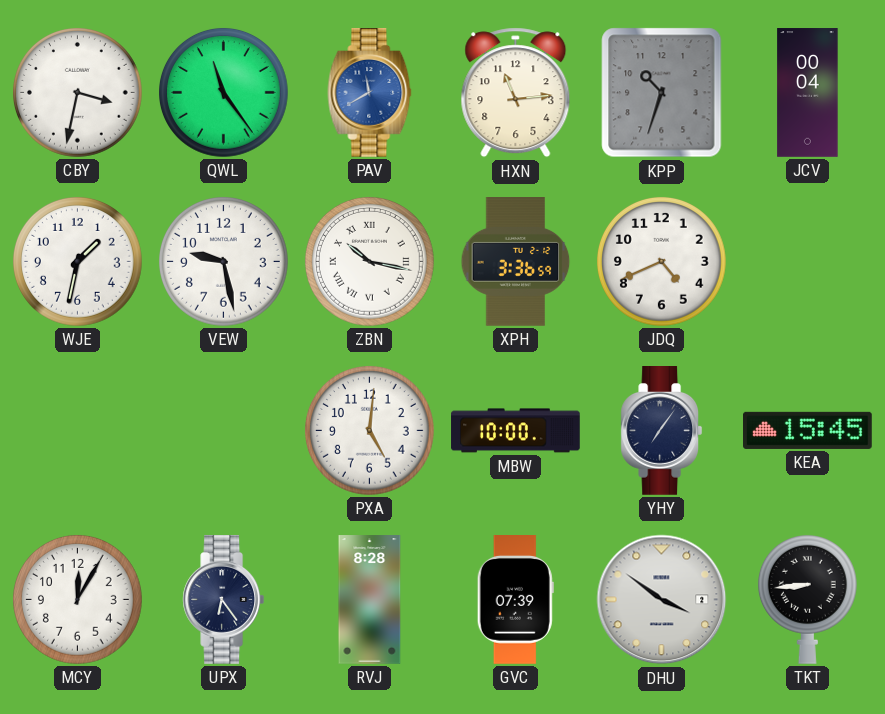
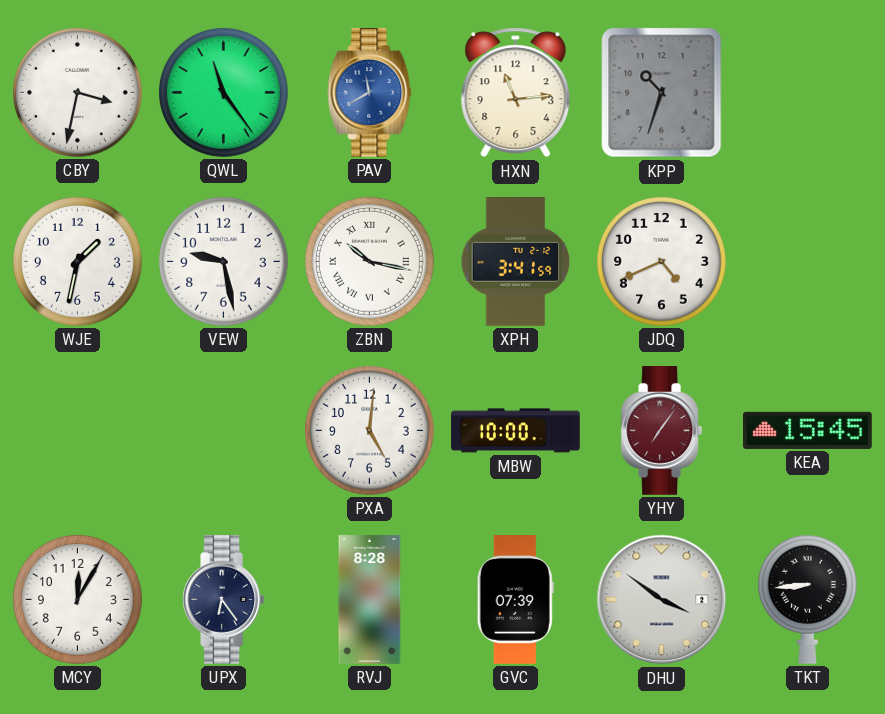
JCV: 00:04 -> none
XPH: 3:36 -> 3:41
YHY dial: navy -> burgundy
